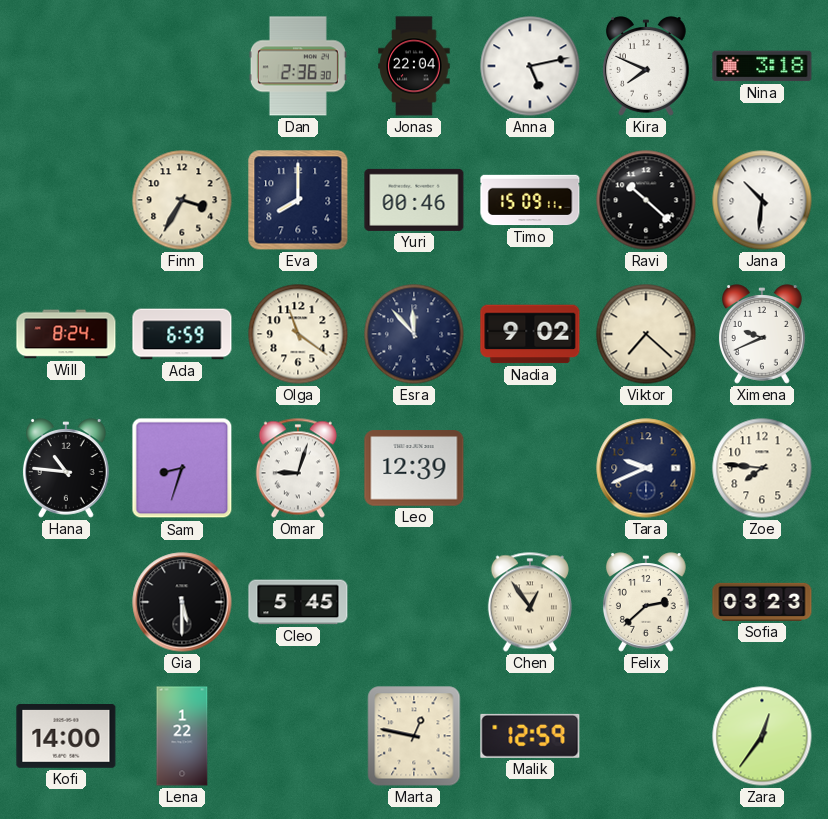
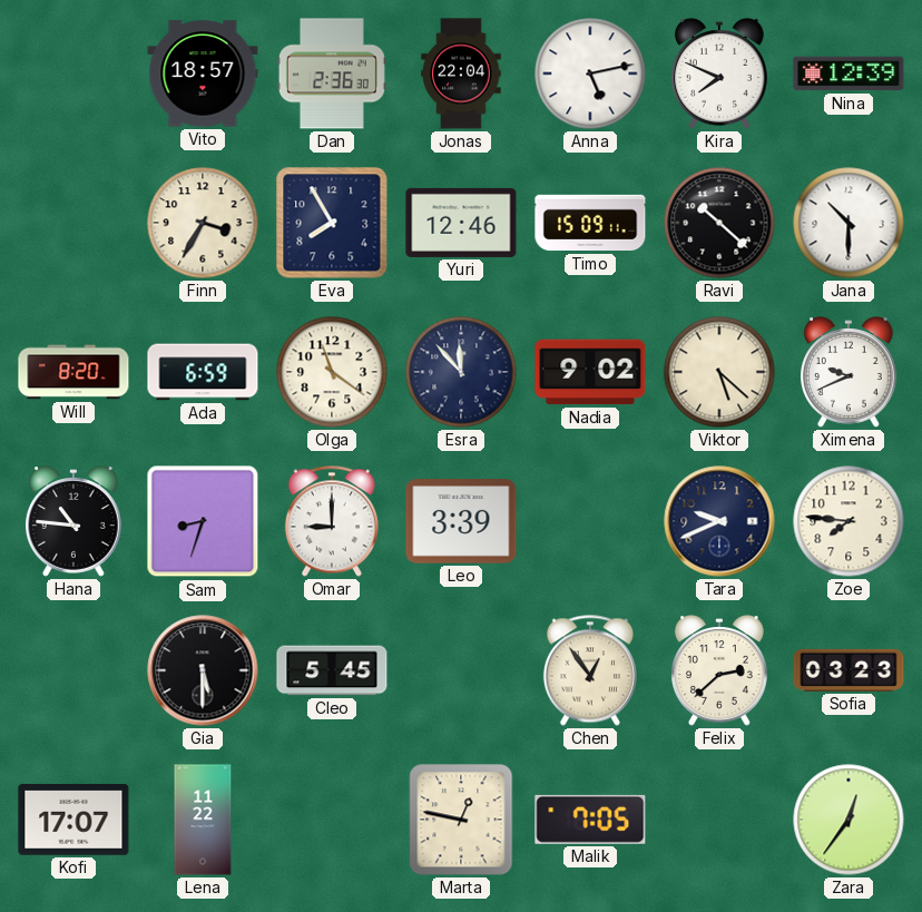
Vito: none -> 18:57
Nina: 3:18 -> 12:39
Eva: 8:00 -> 7:55
Yuri: 00:46 -> 12:46
Jana: 10:31 -> 10:30
Will: 8:24 -> 8:20
Viktor: 7:22 -> 5:22
Omar: 9:03 -> 9:00
Leo: 12:39 -> 3:39
Kofi: 14:00 -> 17:07
Lena: 1:22 -> 11:22
Malik: 12:59 -> 7:05
